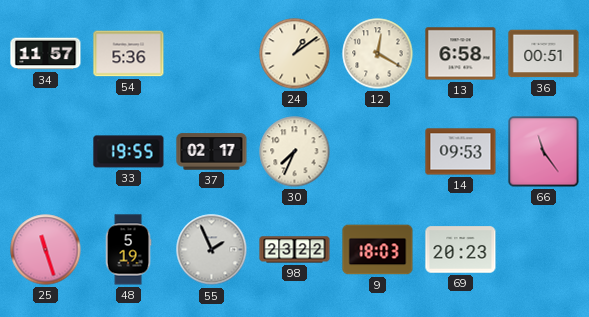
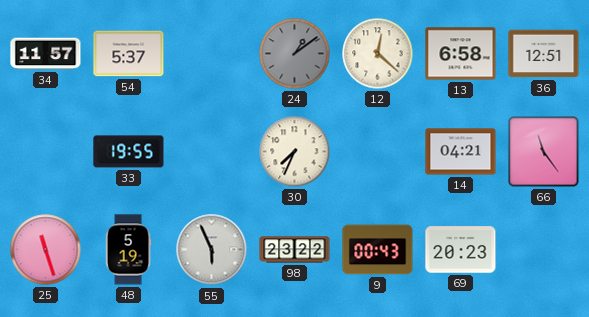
54: 5:36 -> 5:37
24 dial: cream -> grey
12: 12:20 -> 12:22
36: 00:51 -> 12:51
37: 02:17 -> none
14: 09:53 -> 04:21
55: 1:56 -> 5:56
9: 18:03 -> 00:43
